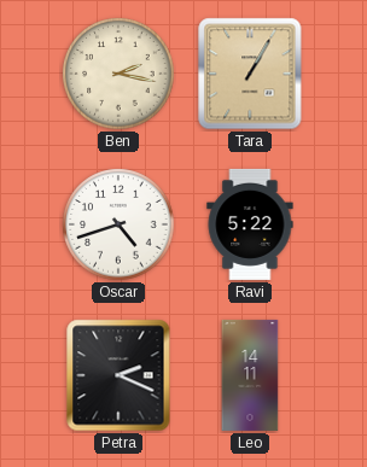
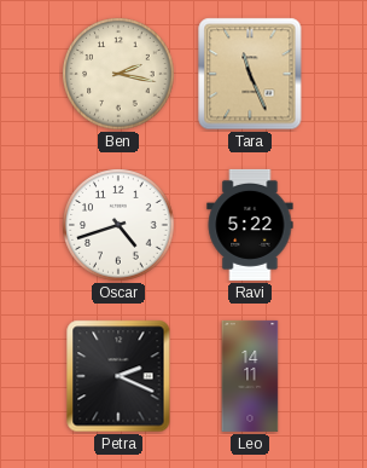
Tara: 1:05 -> 11:26
